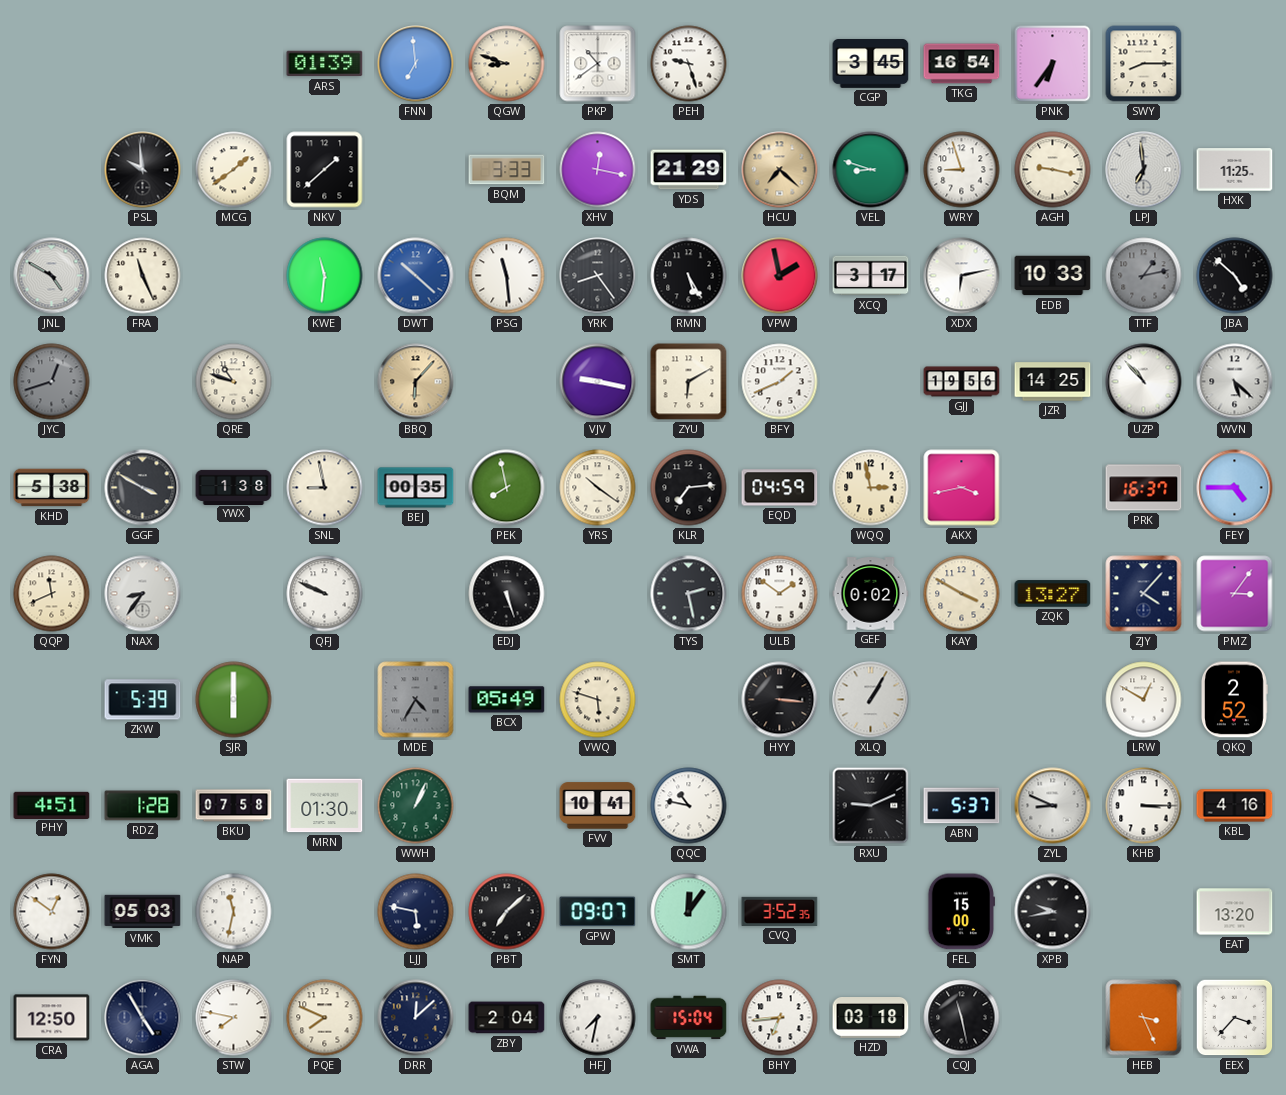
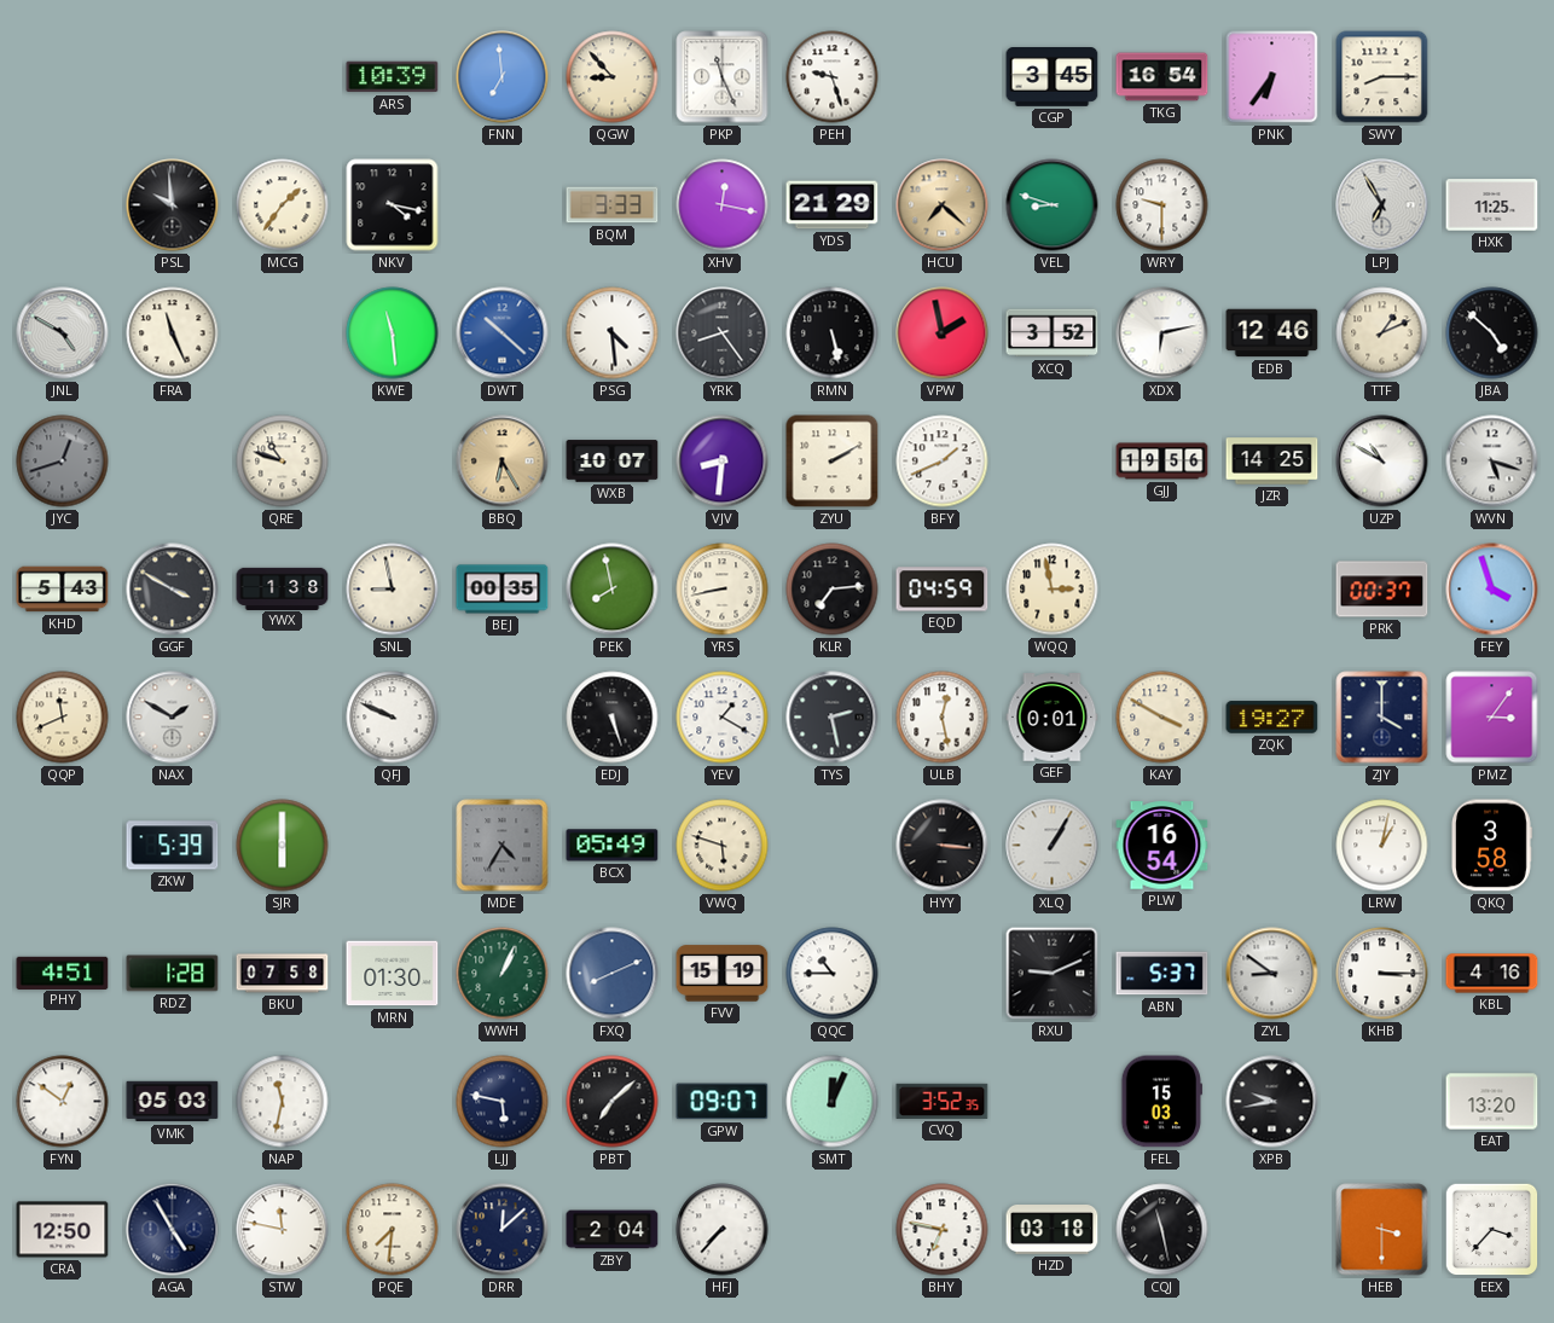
ARS: 01:39 -> 10:39
QGW: 8:48 -> 8:53
PKP: 10:39 -> 11:26
MCG: 1:39 -> 1:36
NKV: 1:38 -> 4:17
WRY: 8:57 -> 9:30
AGH: 9:17 -> none
LPJ: 6:59 -> 6:55
KWE: 11:31 -> 11:29
PSG: 11:29 -> 4:29
RMN: 5:25 -> 5:28
XCQ: 3:17 -> 3:52
EDB: 10:33 -> 12:46
TTF: 1:13 -> 1:11
TTF dial: grey -> cream
BBQ: 6:07 -> 6:25
WXB: none -> 10:07
VJV: 9:17 -> 8:31
ZYU: 6:10 -> 2:10
UZP: 10:53 -> 10:50
WVN: 5:22 -> 5:18
KHD: 5:38 -> 5:43
YRS: 10:21 -> 8:43
AKX: 3:43 -> none
PRK: 16:37 -> 00:37
FEY: 4:45 -> 3:57
NAX: 8:36 -> 1:50
YEV: none -> 1:20
ULB: 1:51 -> 12:28
GEF: 0:02 -> 0:01
ZQK: 13:27 -> 19:27
ZJY: 4:07 -> 4:00
PLW: none -> 16:54
LRW: 12:50 -> 1:02
QKQ: 2:52 -> 3:58
FXQ: none -> 8:11
FVV: 10:41 -> 15:19
QQC: 10:47 -> 10:45
ZYL: 8:49 -> 8:51
SMT: 12:06 -> 12:04
FEL: 15:00 -> 15:03
STW: 7:47 -> 11:47
PQE: 7:49 -> 7:31
HFJ: 7:32 -> 7:37
VWA: 15:04 -> none
BHY: 6:44 -> 6:47
HEB: 3:26 -> 3:30
